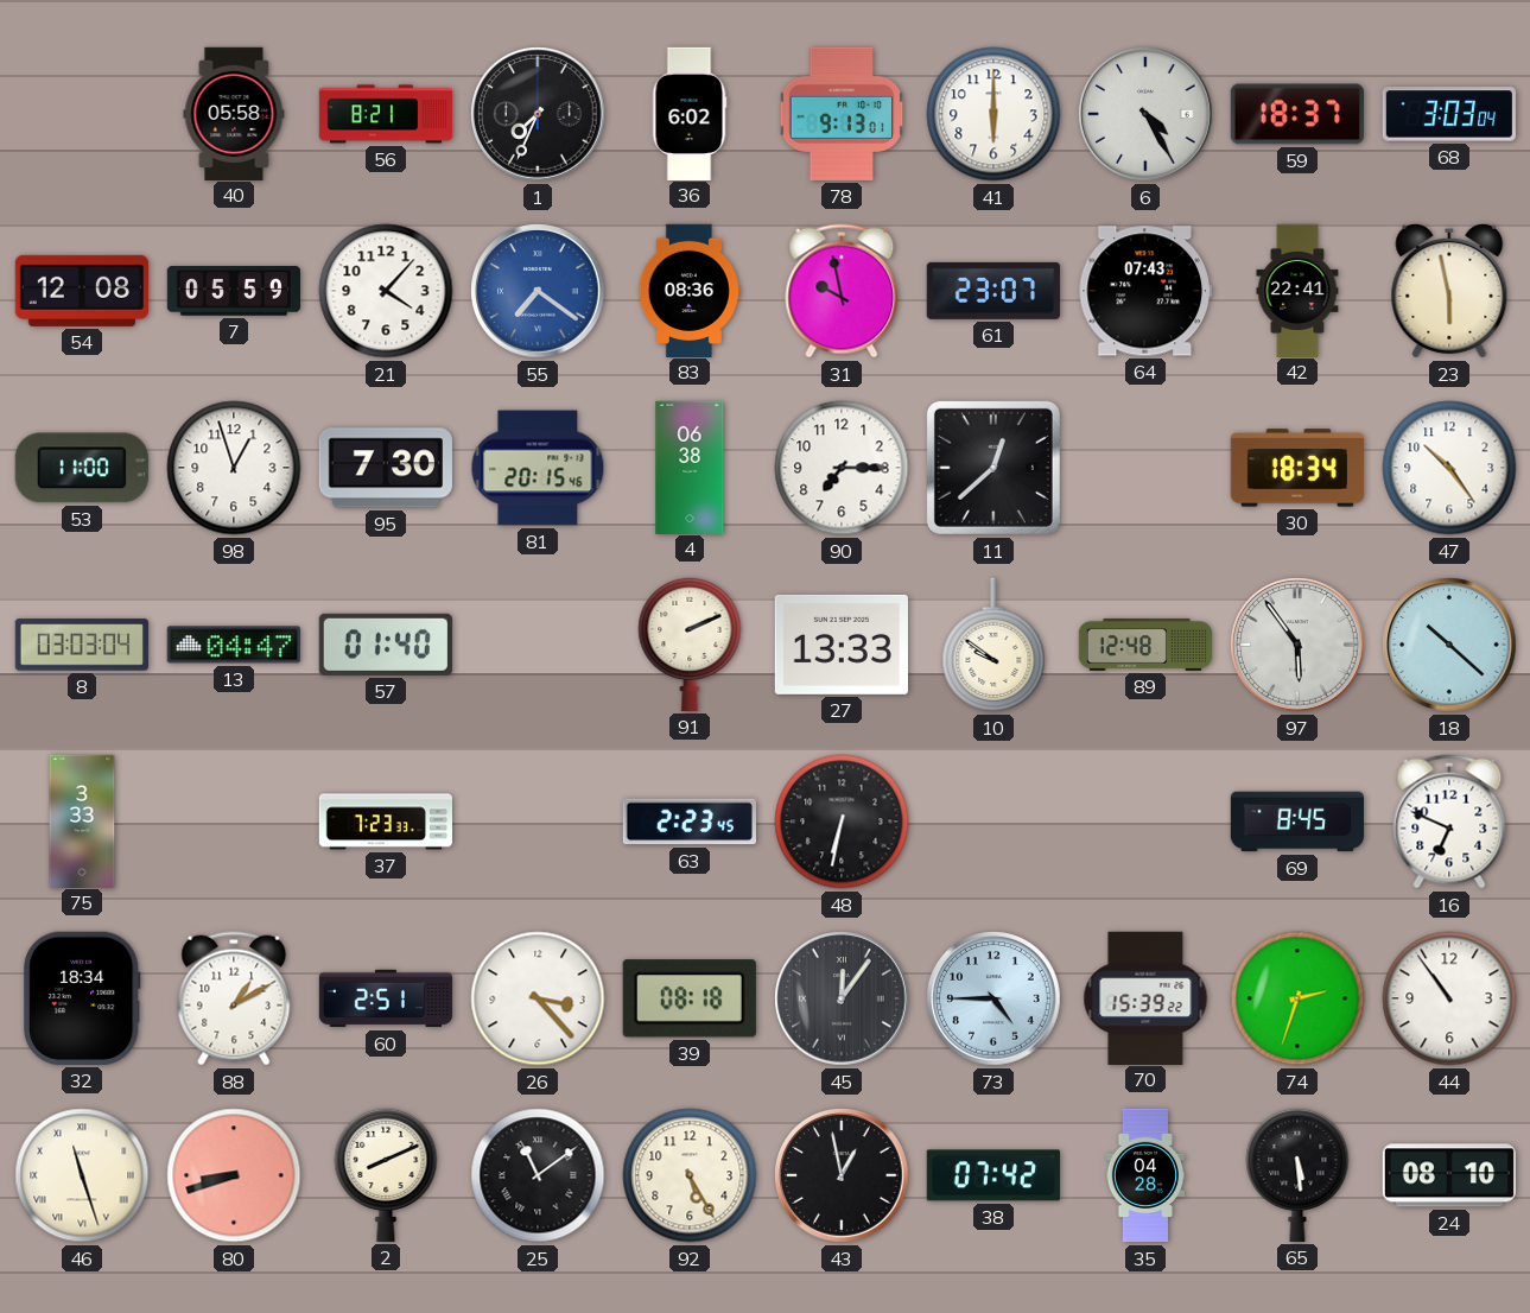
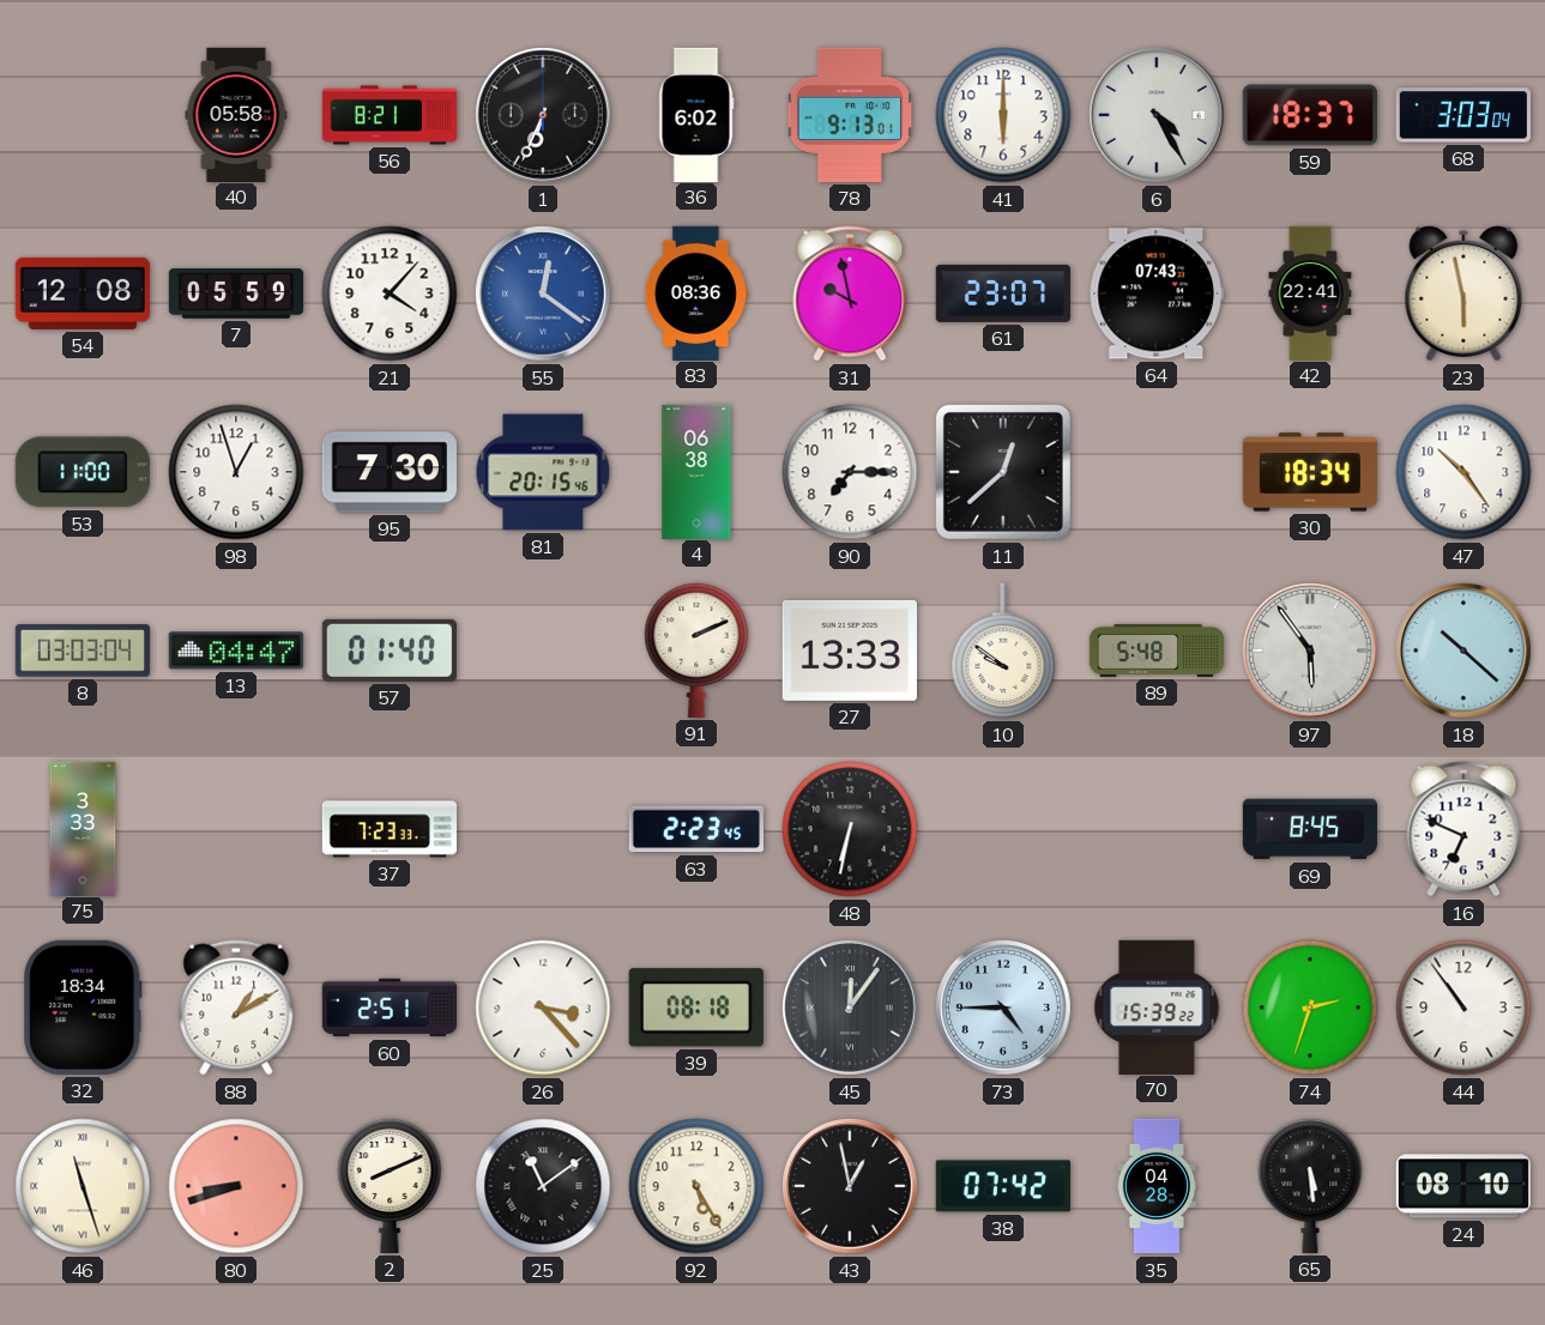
1: 7:34 -> 6:34
55: 7:21 -> 12:21
89: 12:48 -> 5:48
